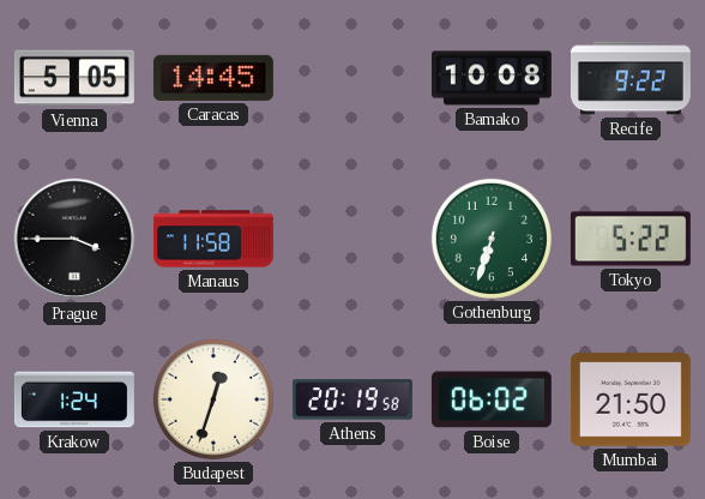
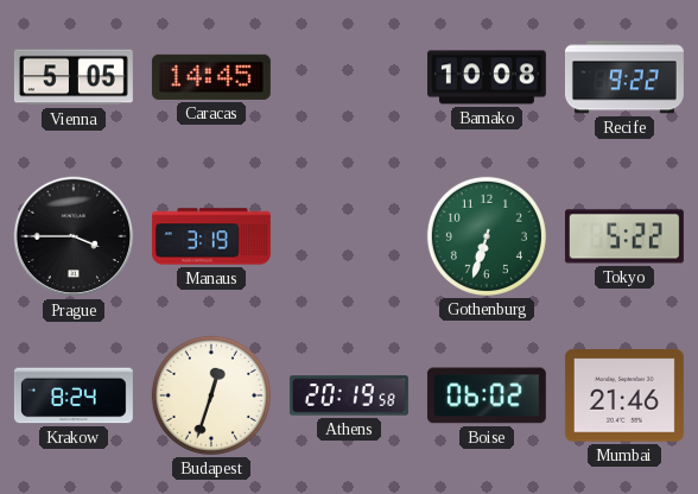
Manaus: 11:58 -> 3:19
Krakow: 1:24 -> 8:24
Mumbai: 21:50 -> 21:46
